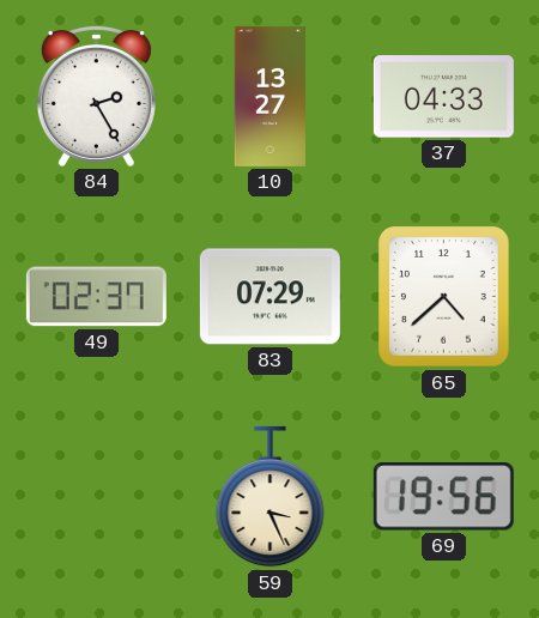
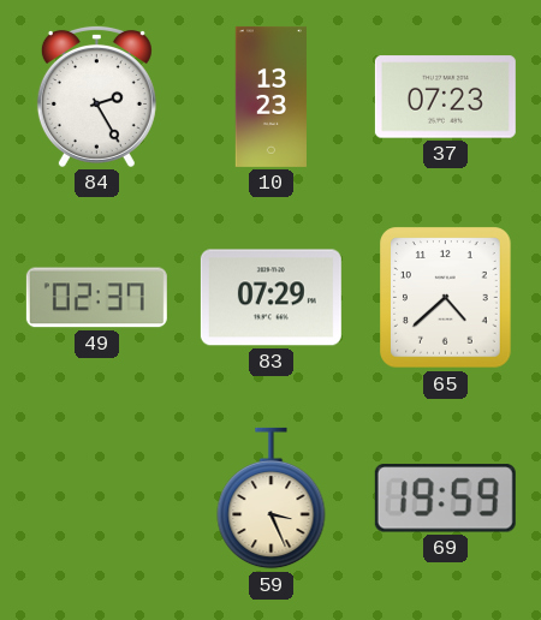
10: 13:27 -> 13:23
37: 04:33 -> 07:23
69: 19:56 -> 19:59
